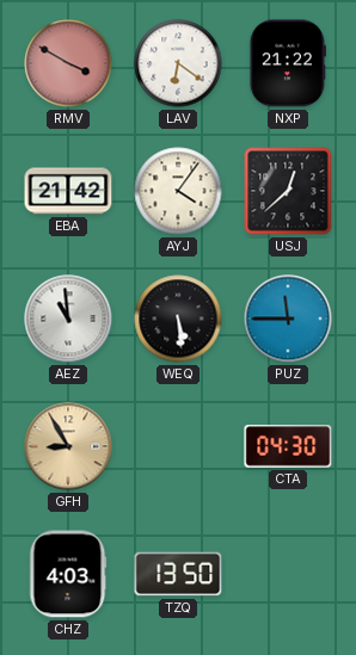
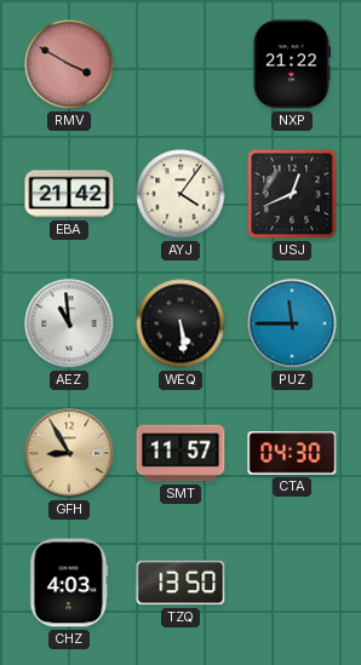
LAV: 6:21 -> none
USJ: 12:38 -> 12:41
SMT: none -> 11:57
